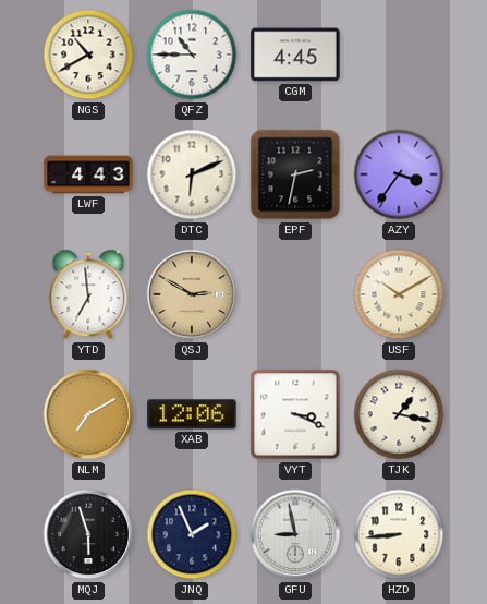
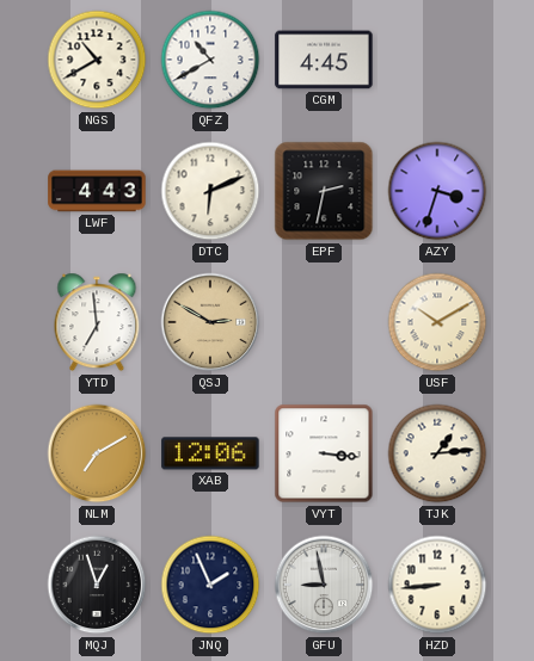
QFZ: 10:45 -> 10:40
AZY: 3:36 -> 3:33
VYT: 3:19 -> 3:16
TJK: 1:17 -> 1:14
MQJ: 5:57 -> 12:57
